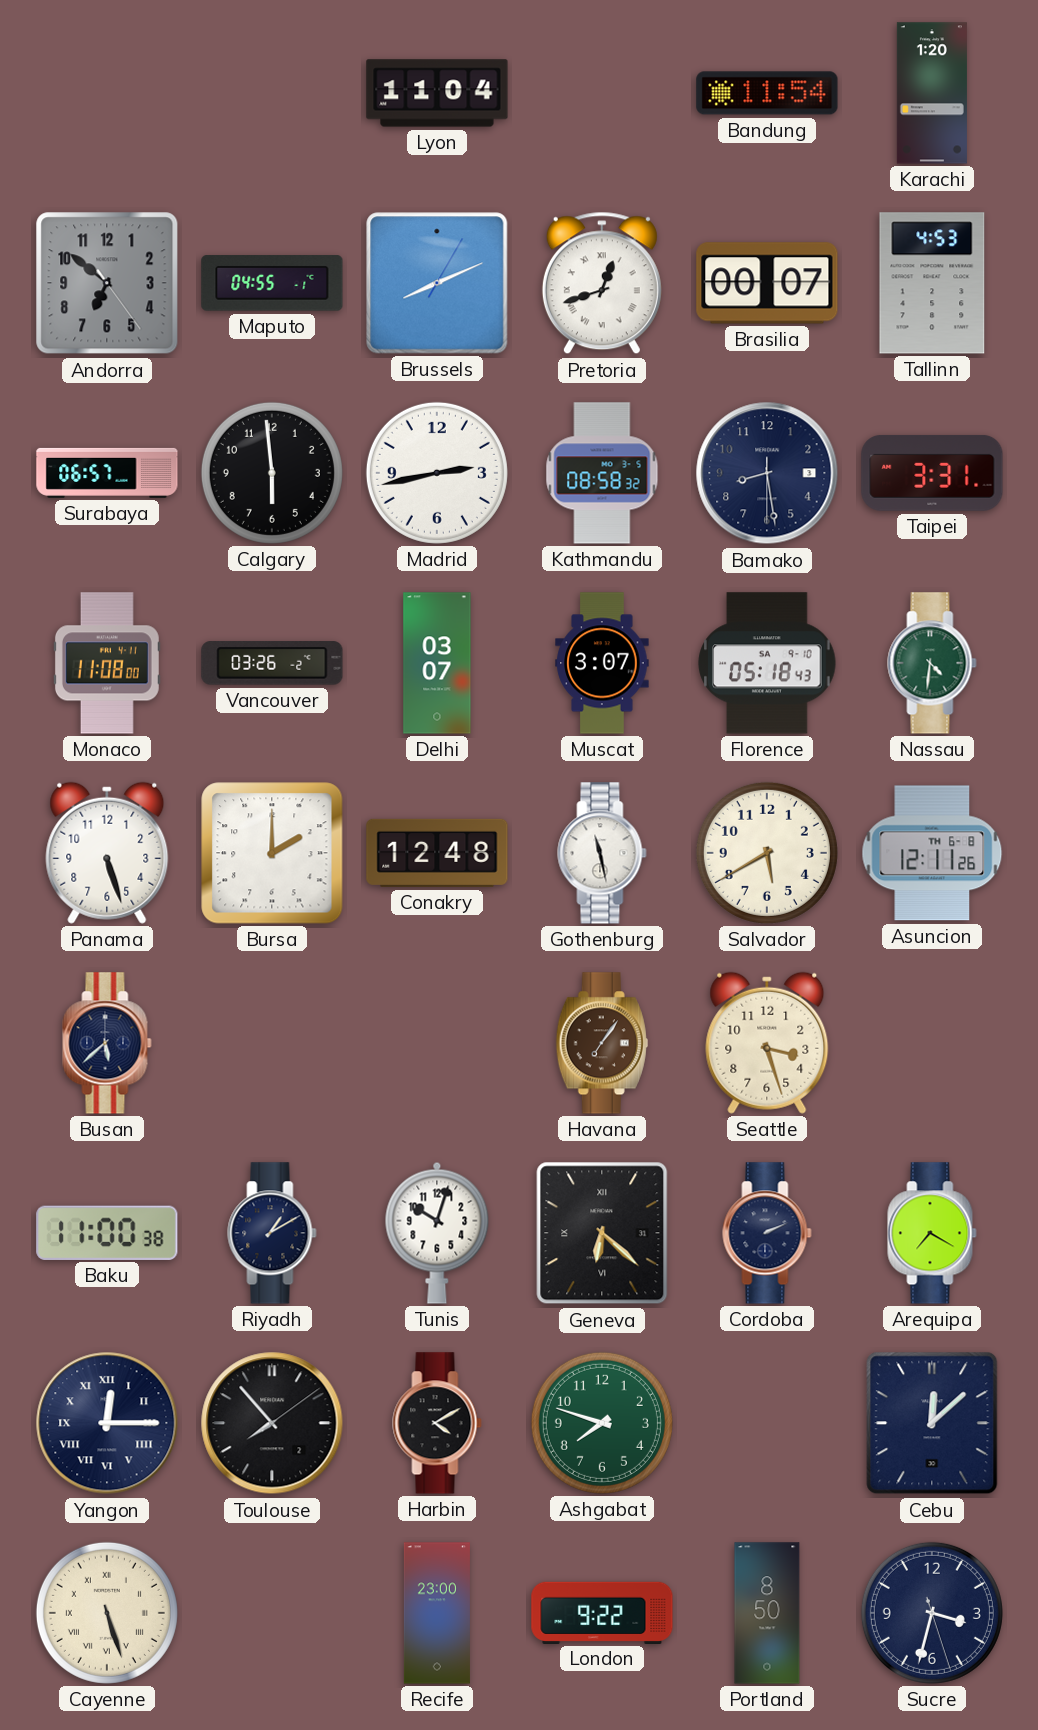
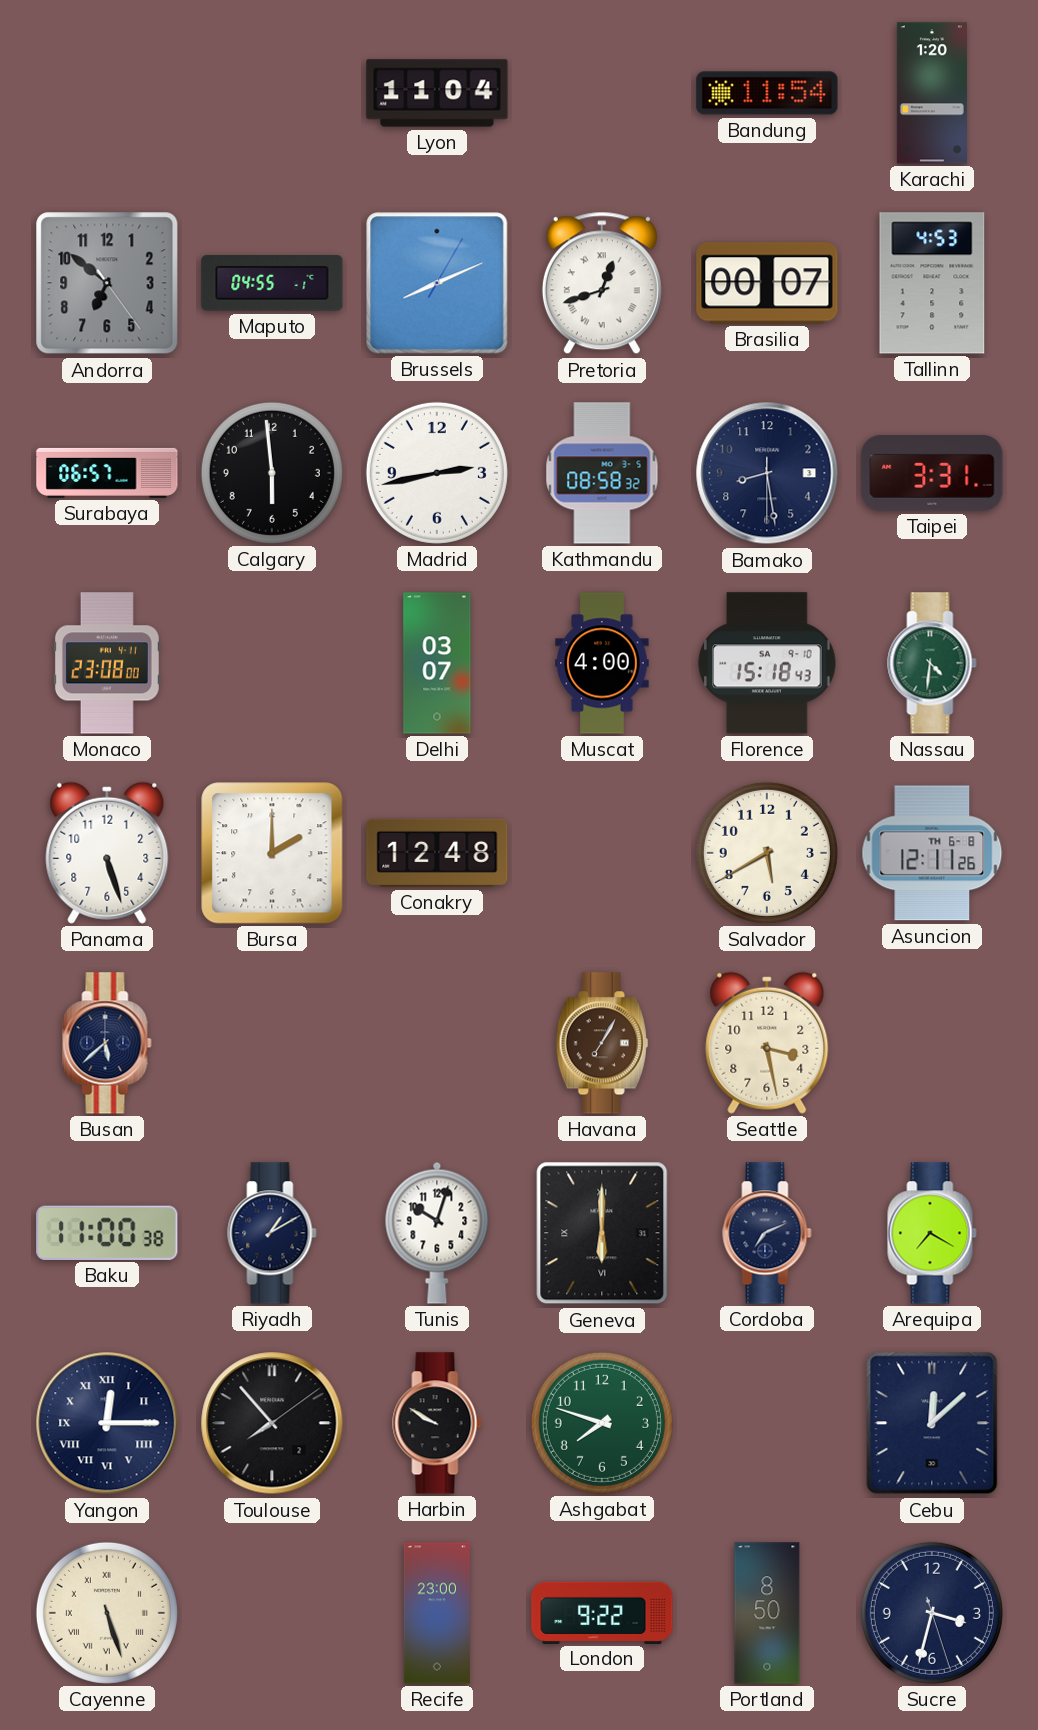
Monaco: 11:08 -> 23:08
Vancouver: 03:26 -> none
Muscat: 3:07 -> 4:00
Florence: 05:18 -> 15:18
Gothenburg: 11:28 -> none
Havana: 7:06 -> 7:05
Seattle: 3:27 -> 3:28
Geneva: 6:22 -> 6:00
Cordoba: 2:11 -> 7:11
Harbin: 4:10 -> 9:50
